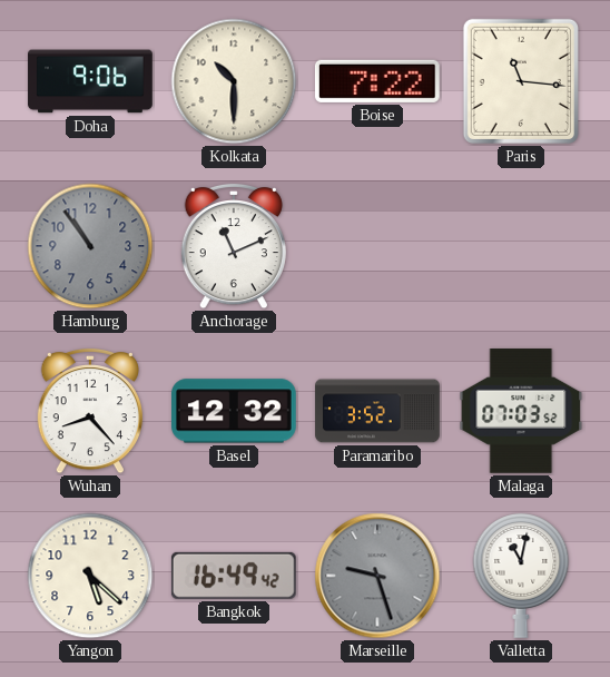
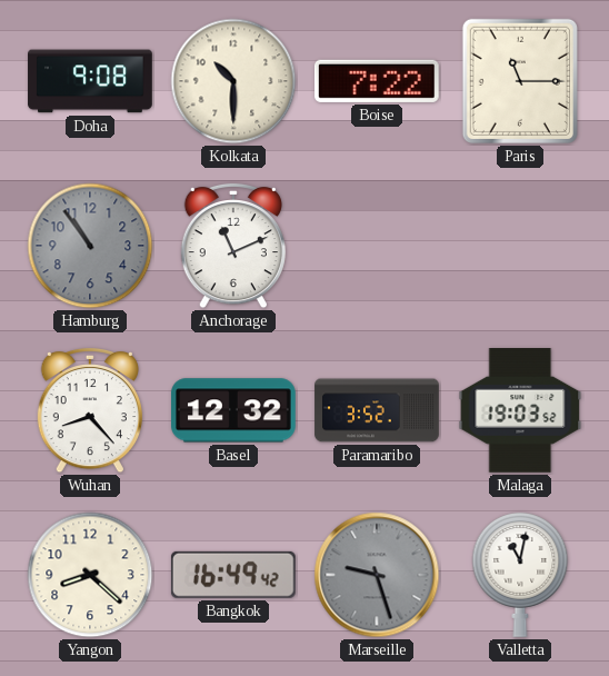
Doha: 9:06 -> 9:08
Paris: 11:16 -> 11:15
Malaga: 07:03 -> 19:03
Yangon: 5:22 -> 8:22
